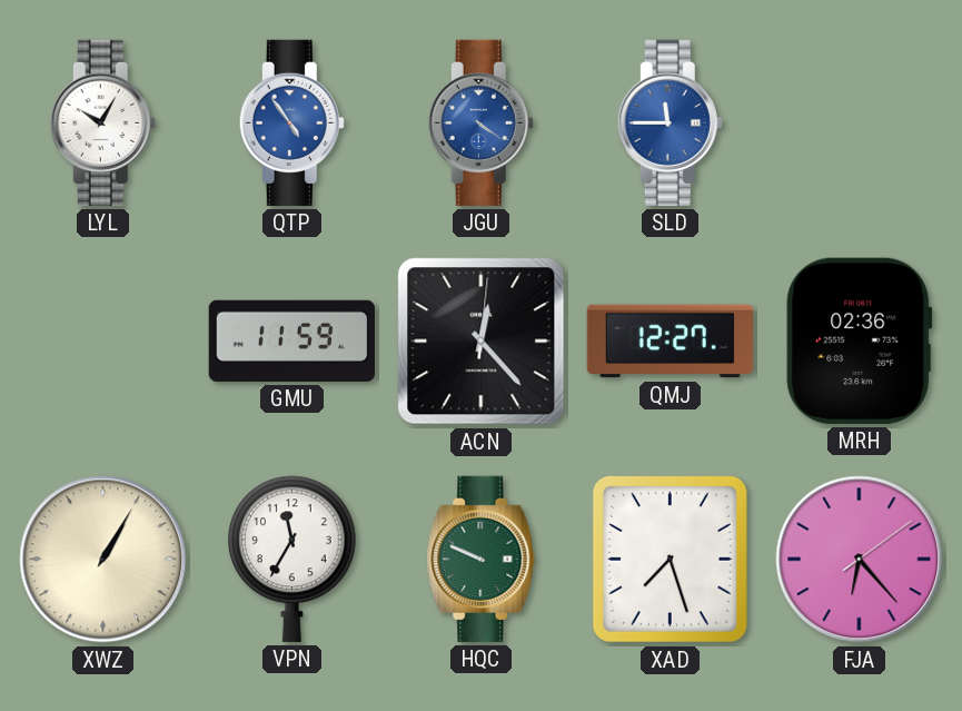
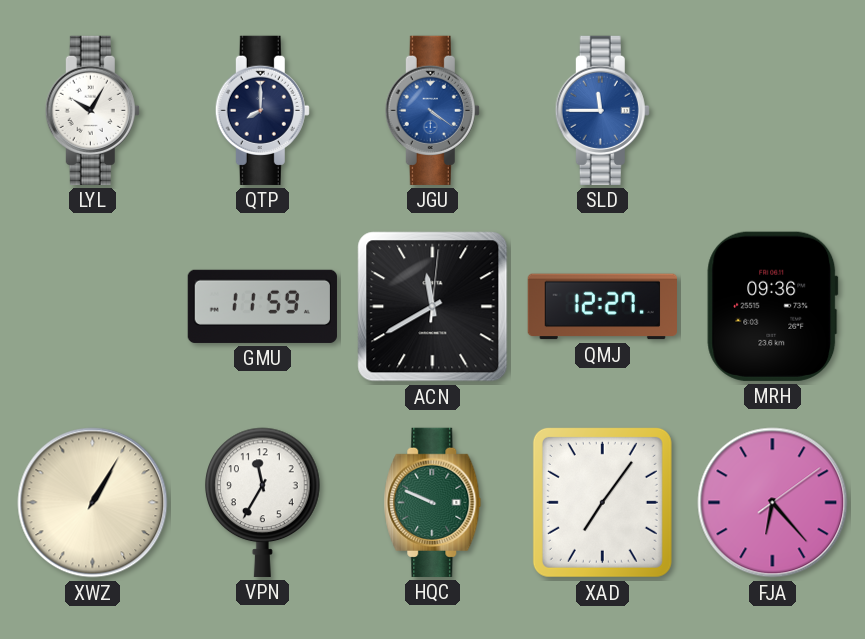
QTP: 4:54 -> 8:00
QTP dial: blue -> navy
ACN: 12:23 -> 11:40
MRH: 02:36 -> 09:36
XAD: 7:27 -> 7:06
